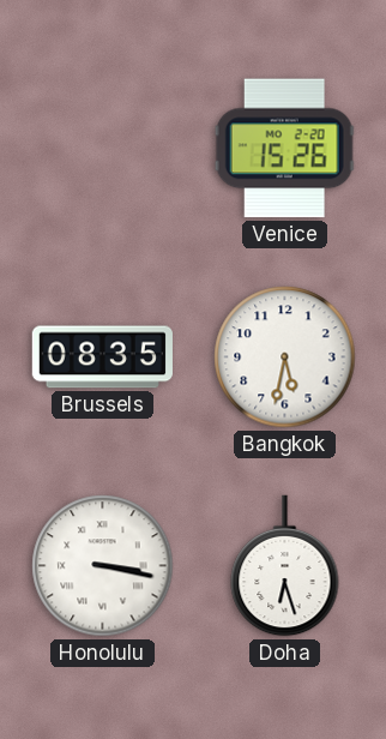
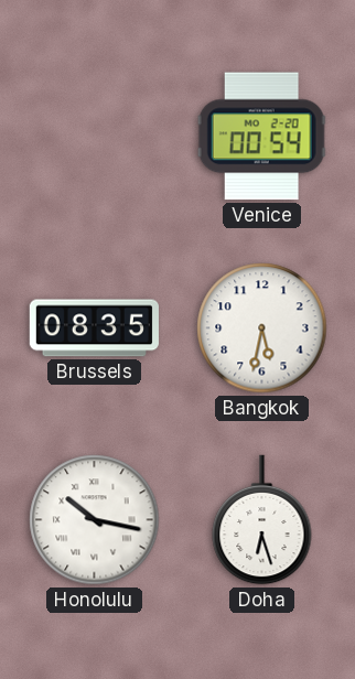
Venice: 15:26 -> 00:54
Honolulu: 3:17 -> 10:17
